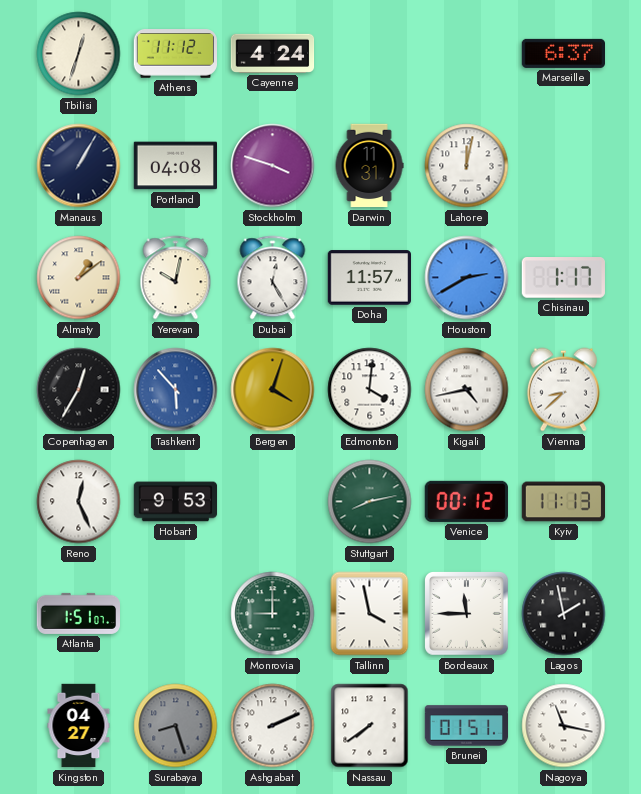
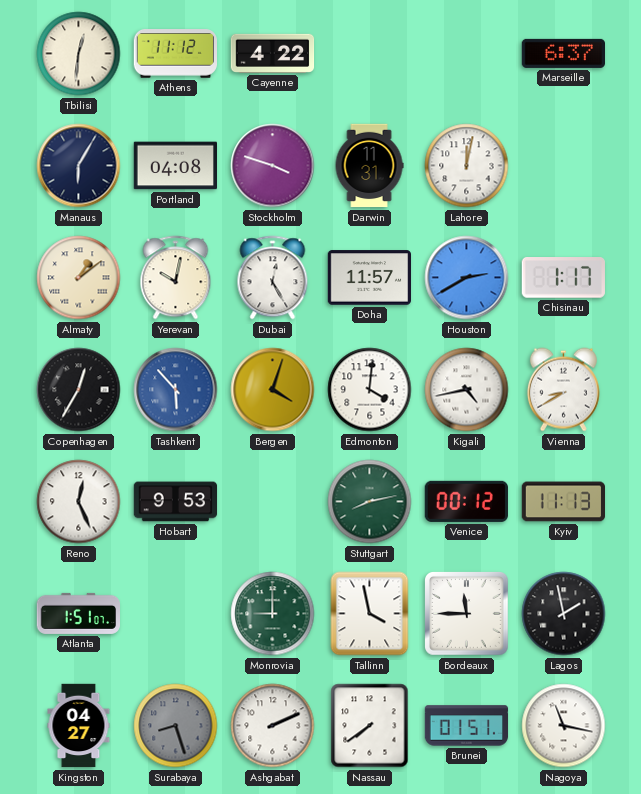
Tbilisi: 12:33 -> 12:31
Cayenne: 4:24 -> 4:22
Manaus: 1:05 -> 6:05
Vienna: 8:38 -> 8:40
